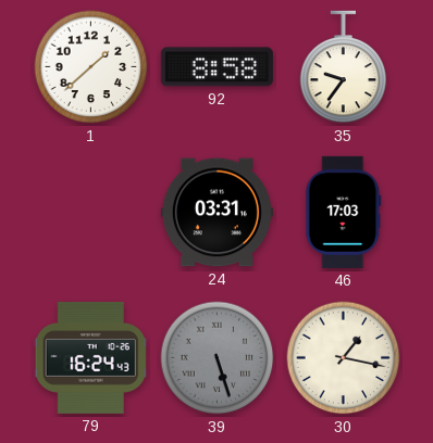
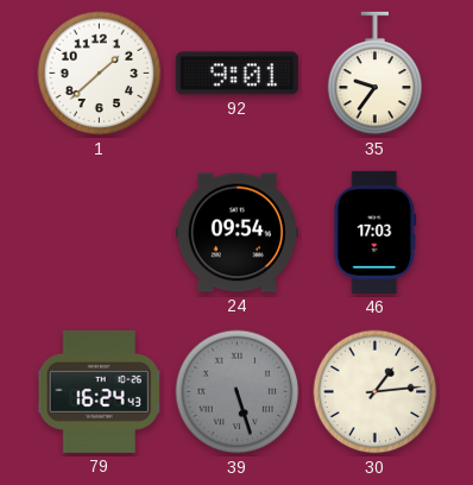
92: 8:58 -> 9:01
24: 03:31 -> 09:54
30: 1:17 -> 1:14
